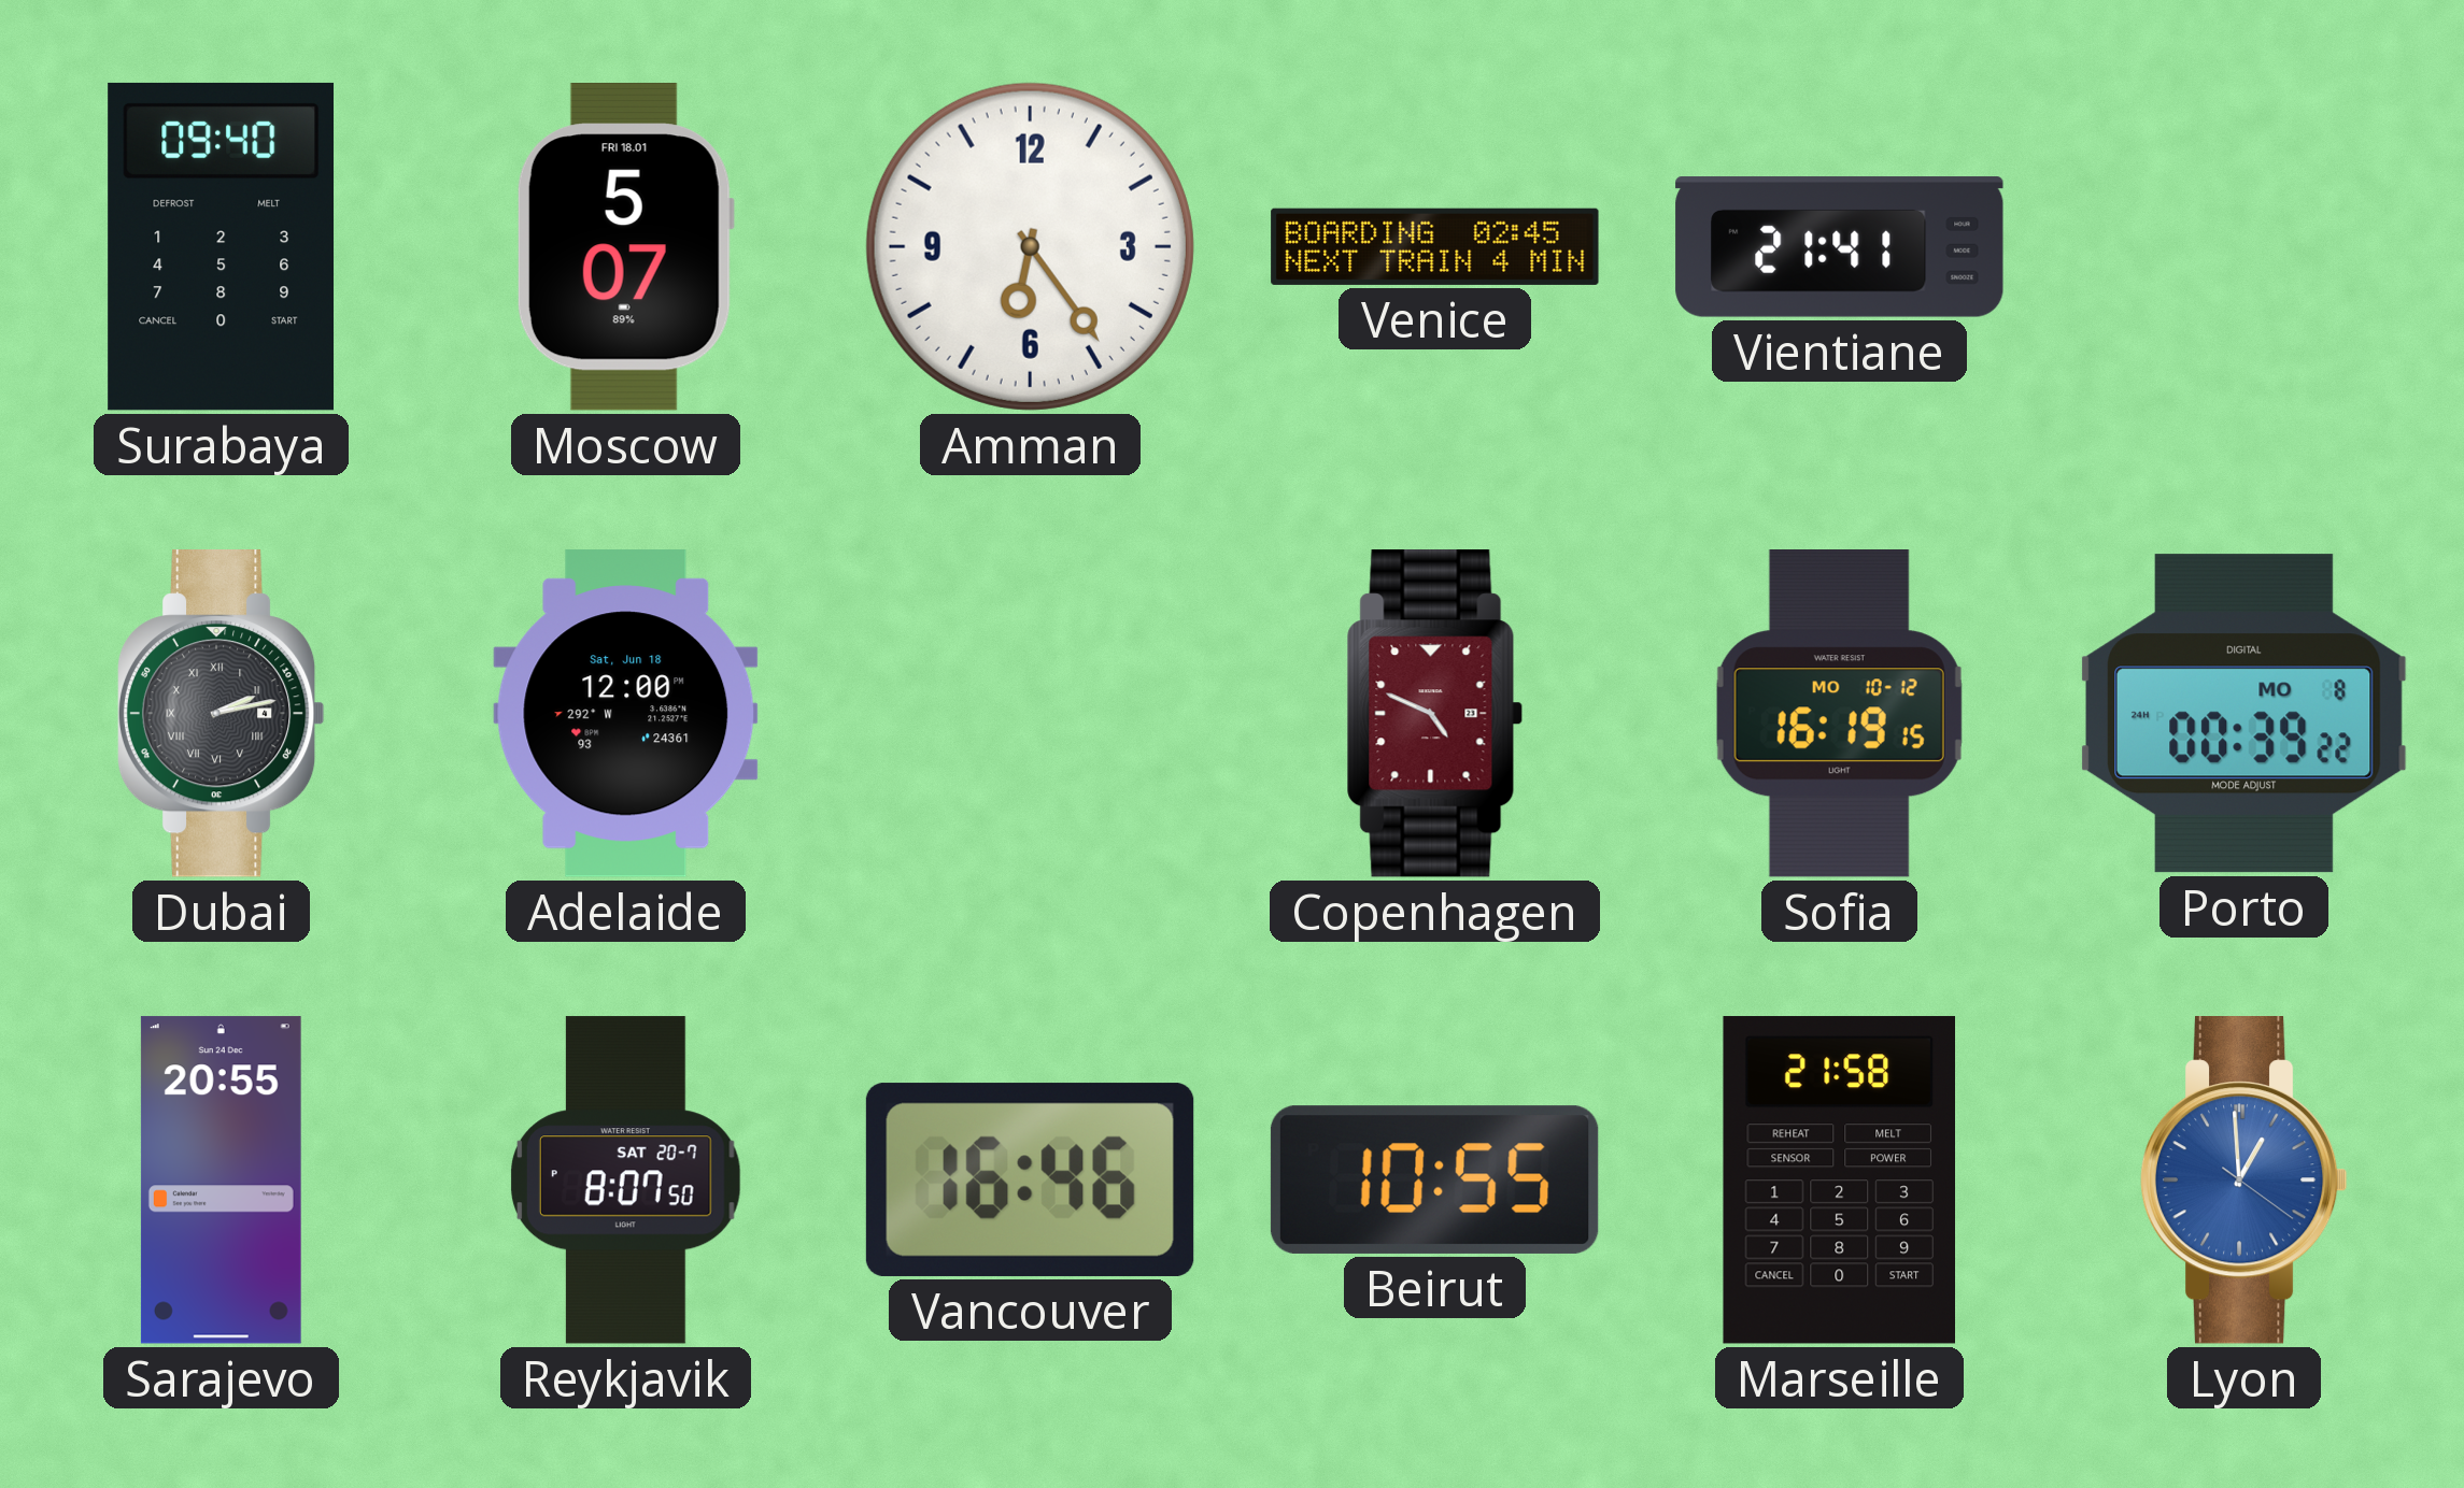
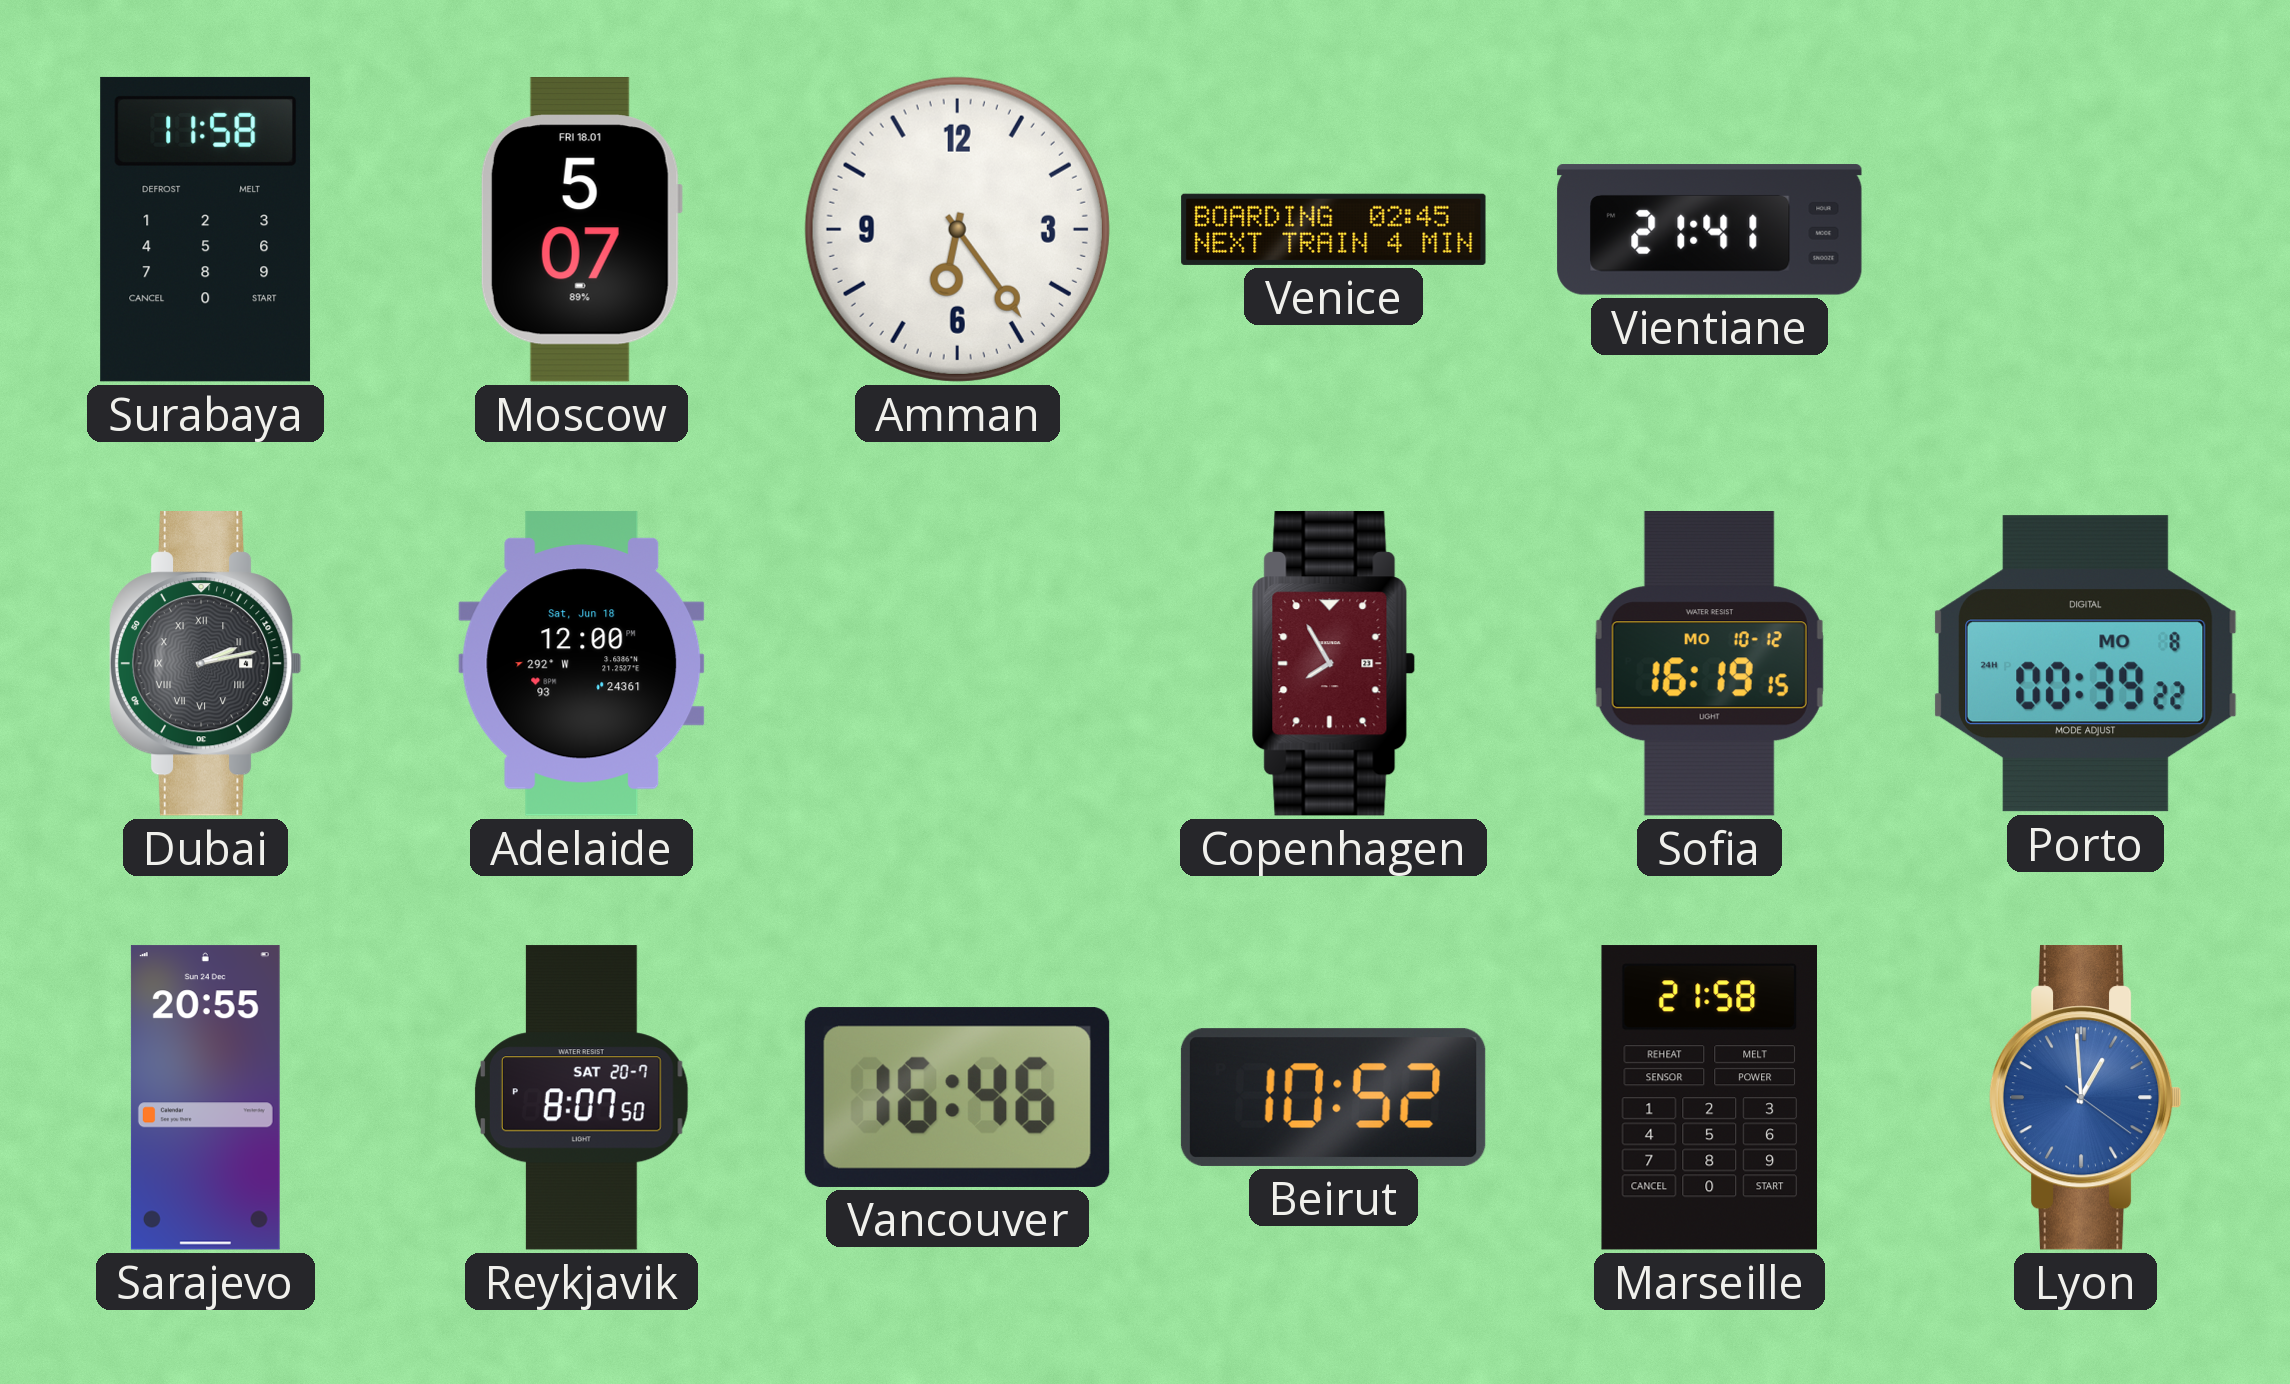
Surabaya: 09:40 -> 11:58
Copenhagen: 4:49 -> 7:55
Beirut: 10:55 -> 10:52
